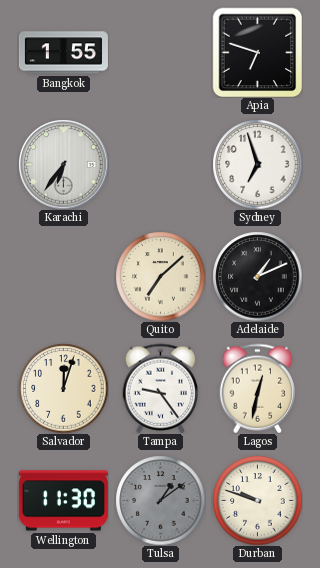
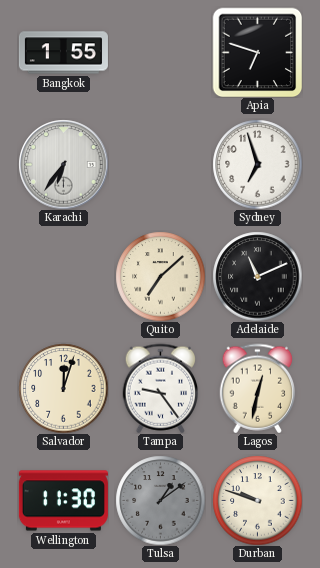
Adelaide: 1:11 -> 11:11
